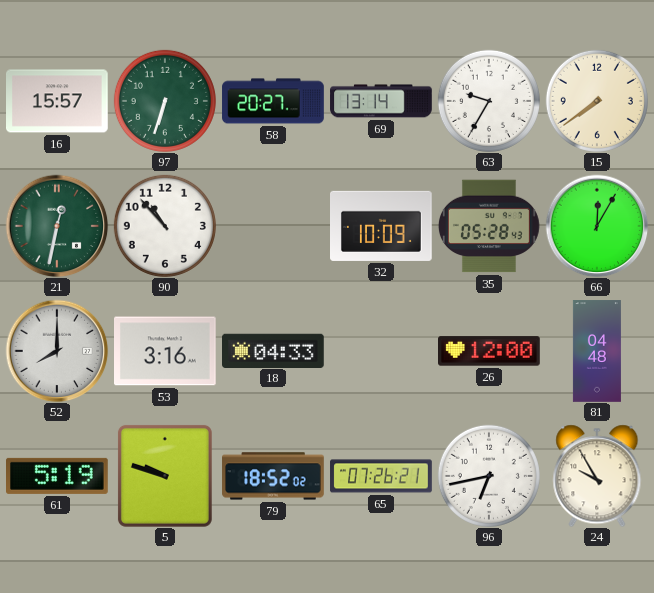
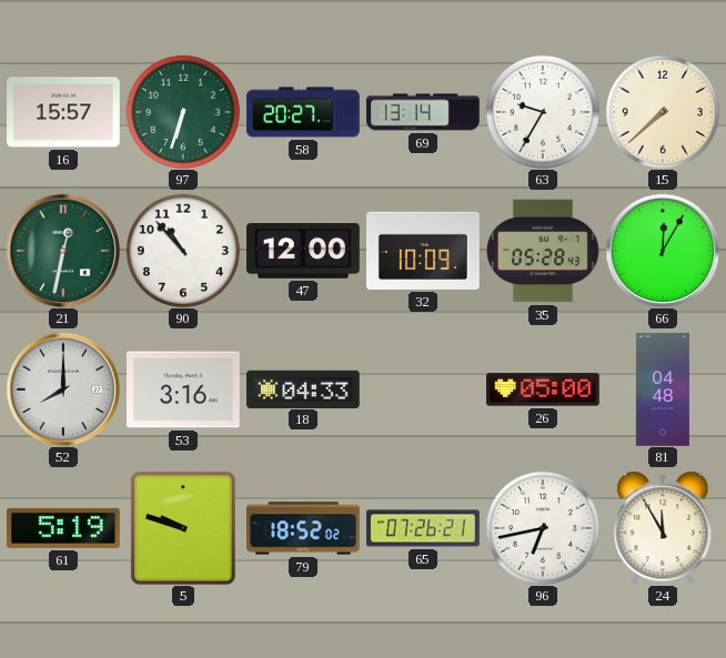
15: 7:39 -> 7:38
47: none -> 12:00
26: 12:00 -> 05:00
24: 9:55 -> 11:55
